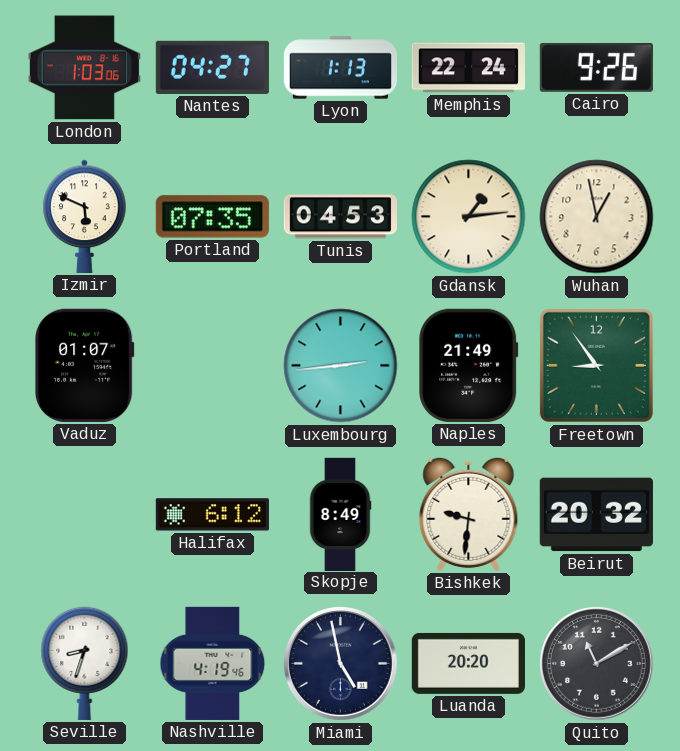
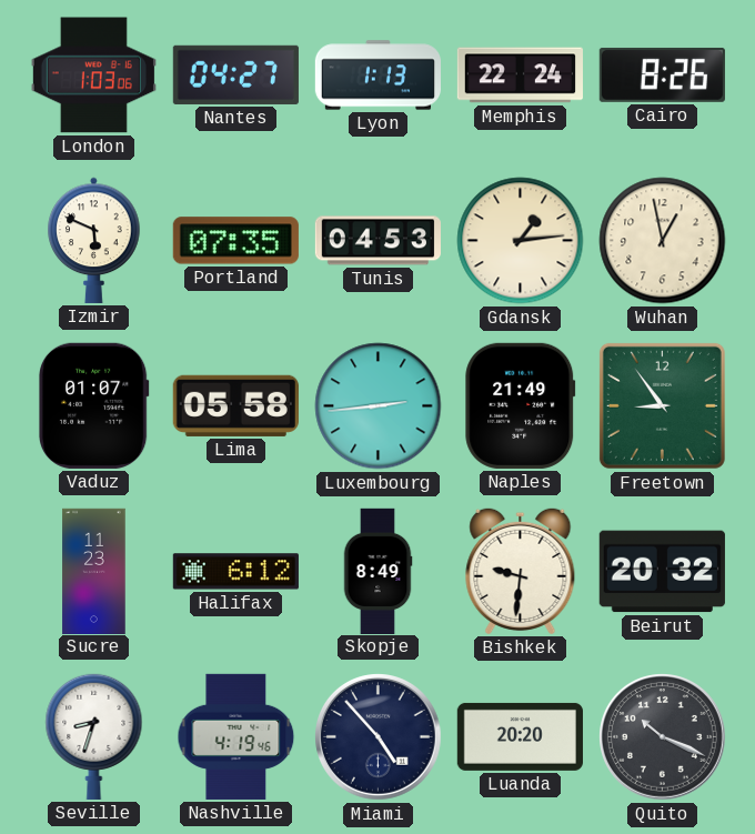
Cairo: 9:26 -> 8:26
Lima: none -> 05:58
Sucre: none -> 11:23
Miami: 4:58 -> 4:53
Quito: 11:10 -> 10:19
